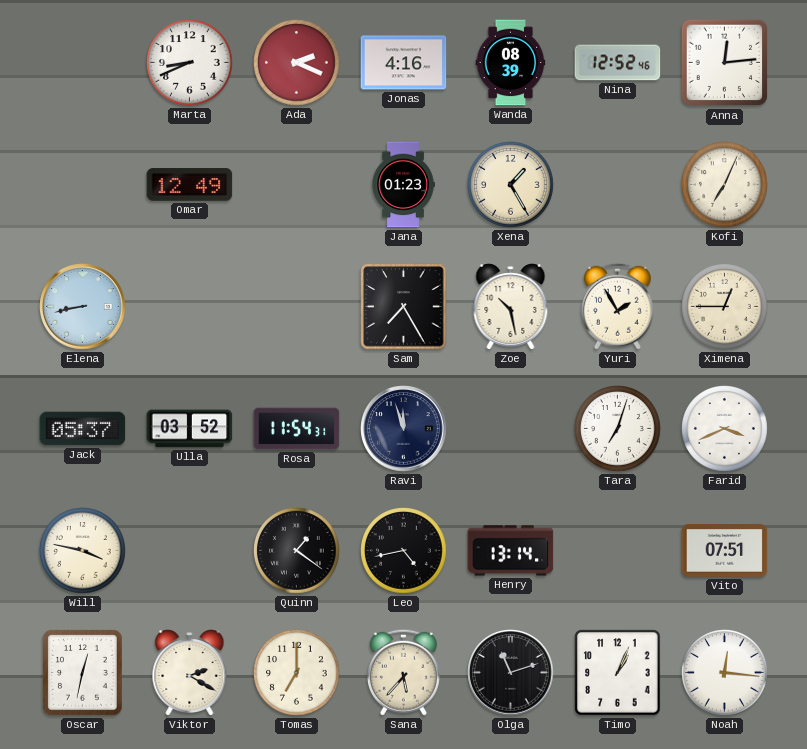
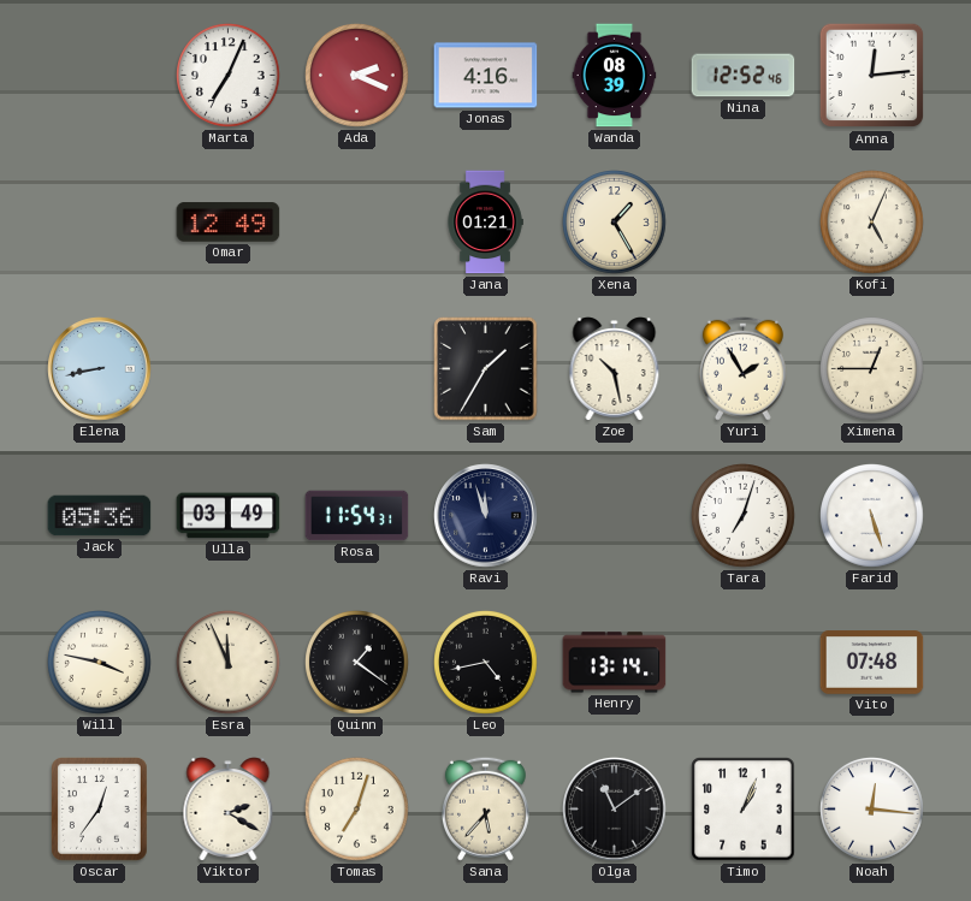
Marta: 8:41 -> 7:04
Jana: 01:23 -> 01:21
Kofi: 7:04 -> 5:04
Sam: 7:25 -> 1:35
Jack: 05:37 -> 05:36
Ulla: 03:52 -> 03:49
Farid: 3:41 -> 5:27
Esra: none -> 11:56
Vito: 07:51 -> 07:48
Oscar: 12:32 -> 12:36
Tomas: 7:00 -> 7:03
Olga: 11:12 -> 11:09
